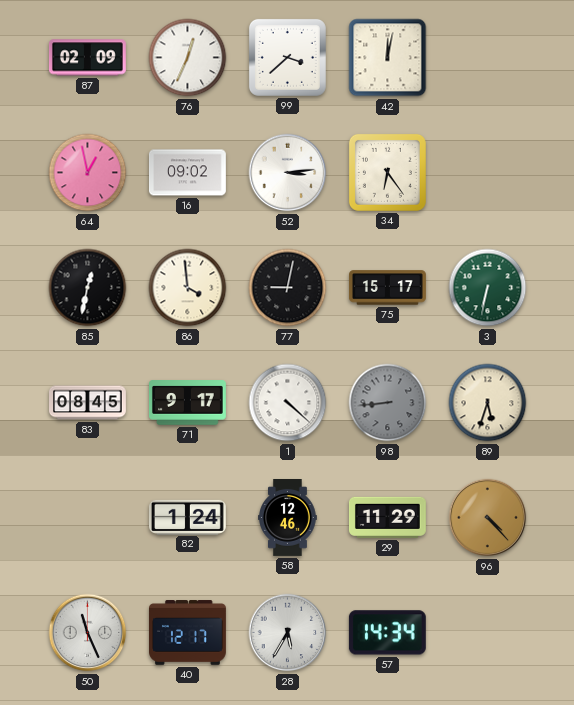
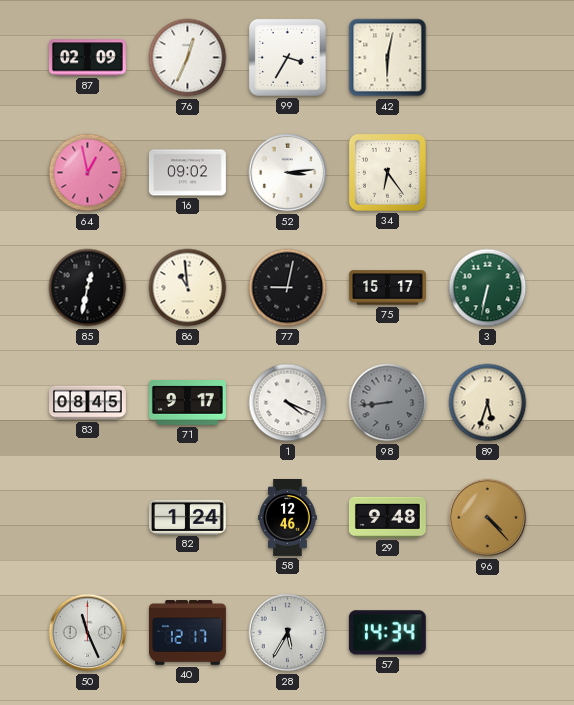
99: 3:38 -> 3:35
42: 12:02 -> 6:02
86: 3:59 -> 10:59
1: 4:22 -> 4:19
29: 11:29 -> 9:48
